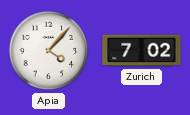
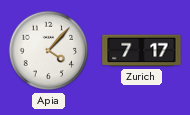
Zurich: 7:02 -> 7:17
